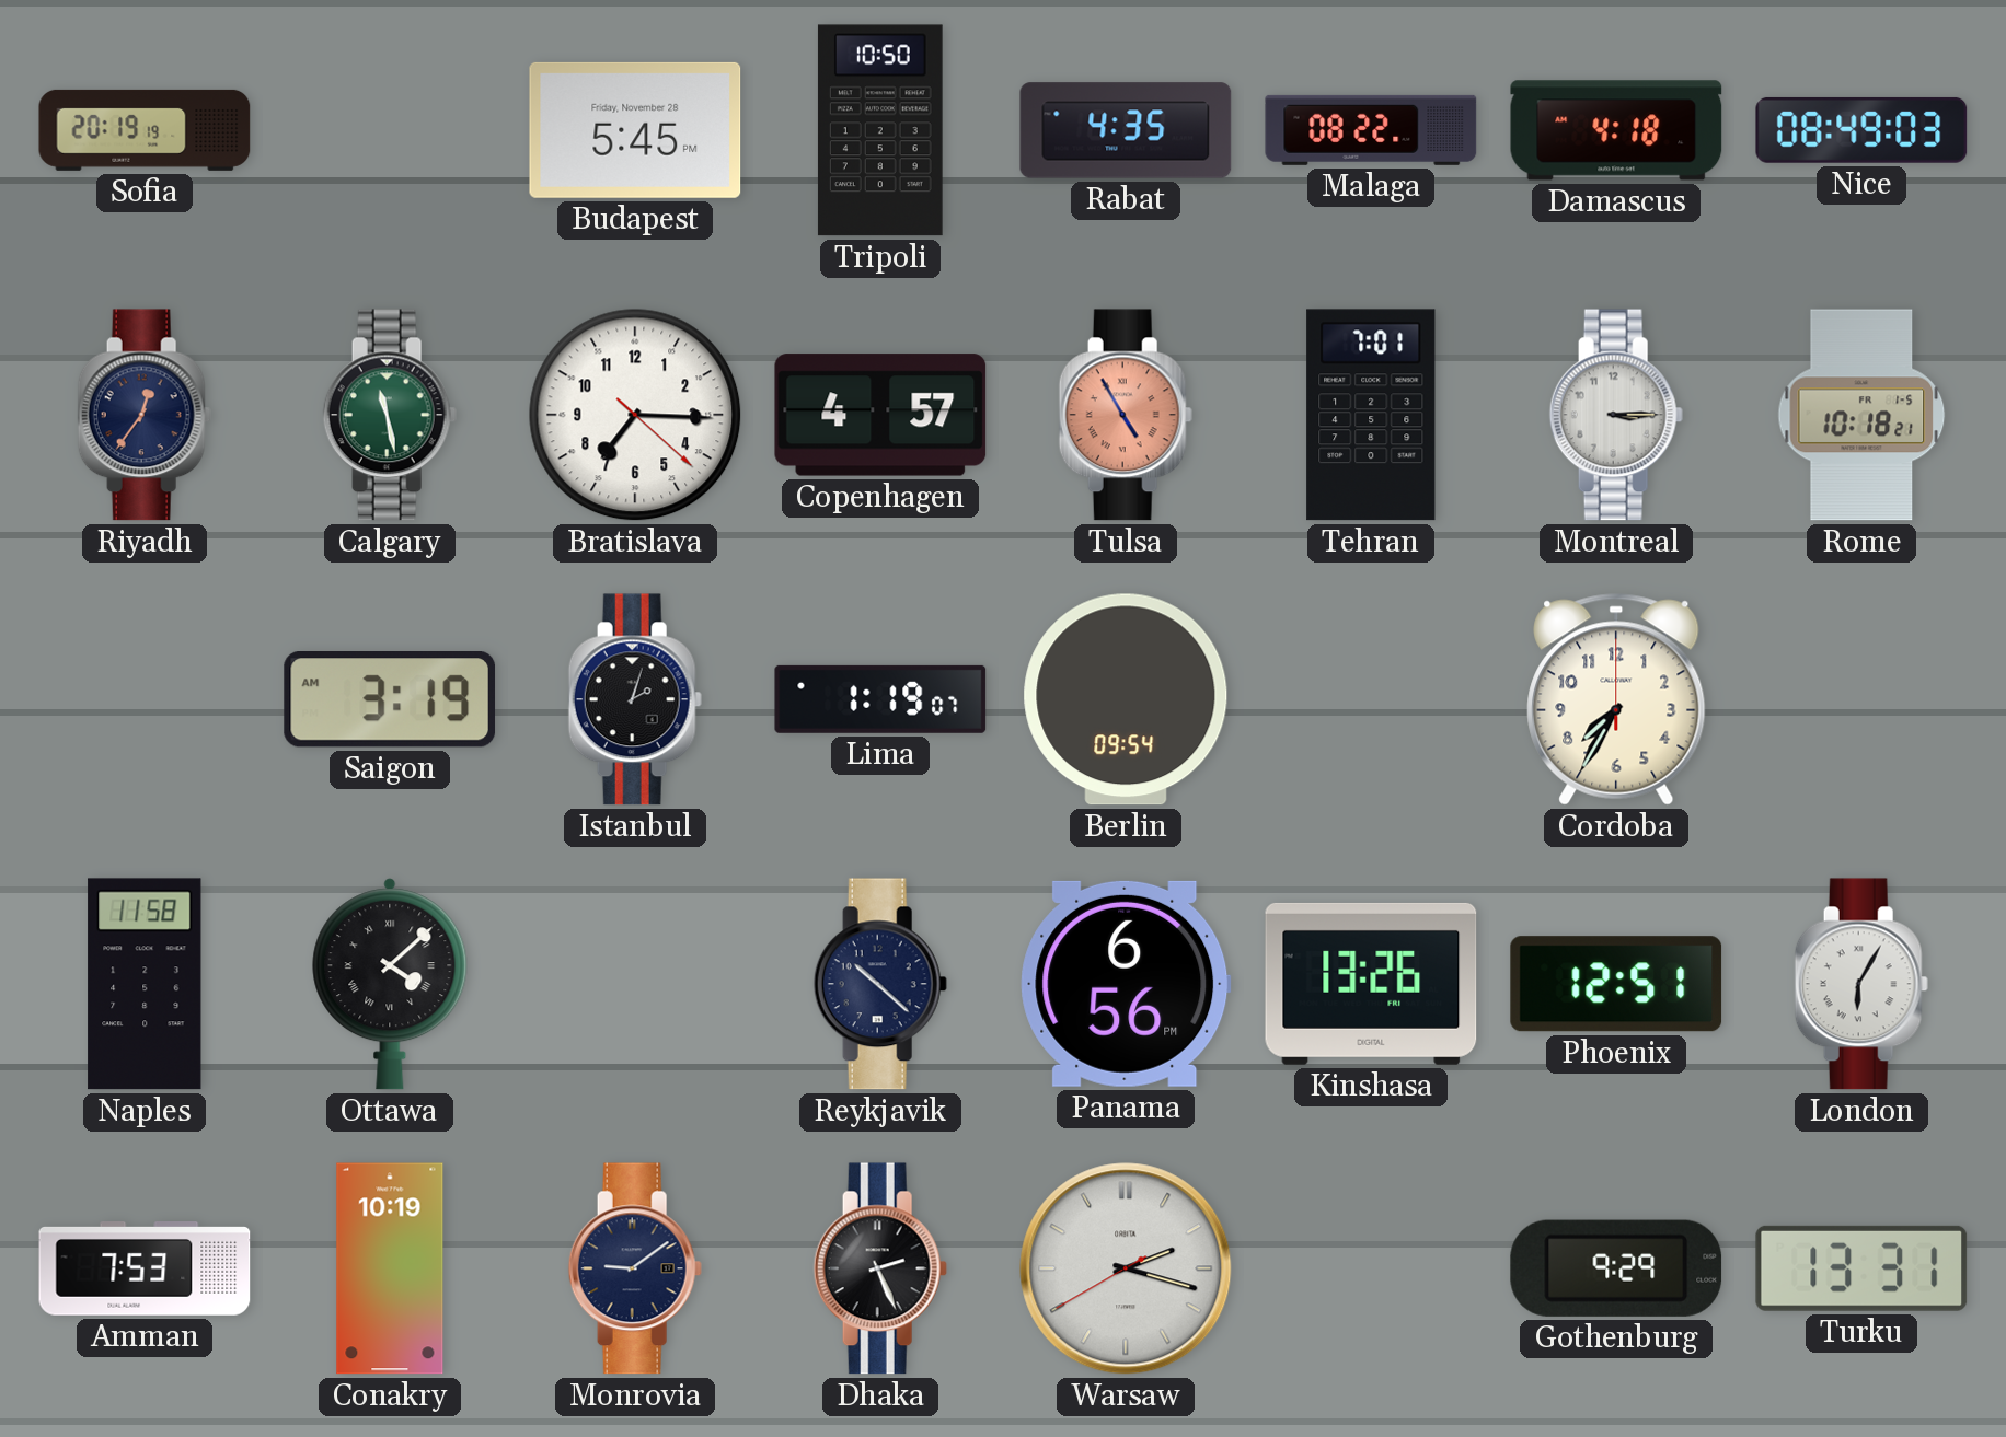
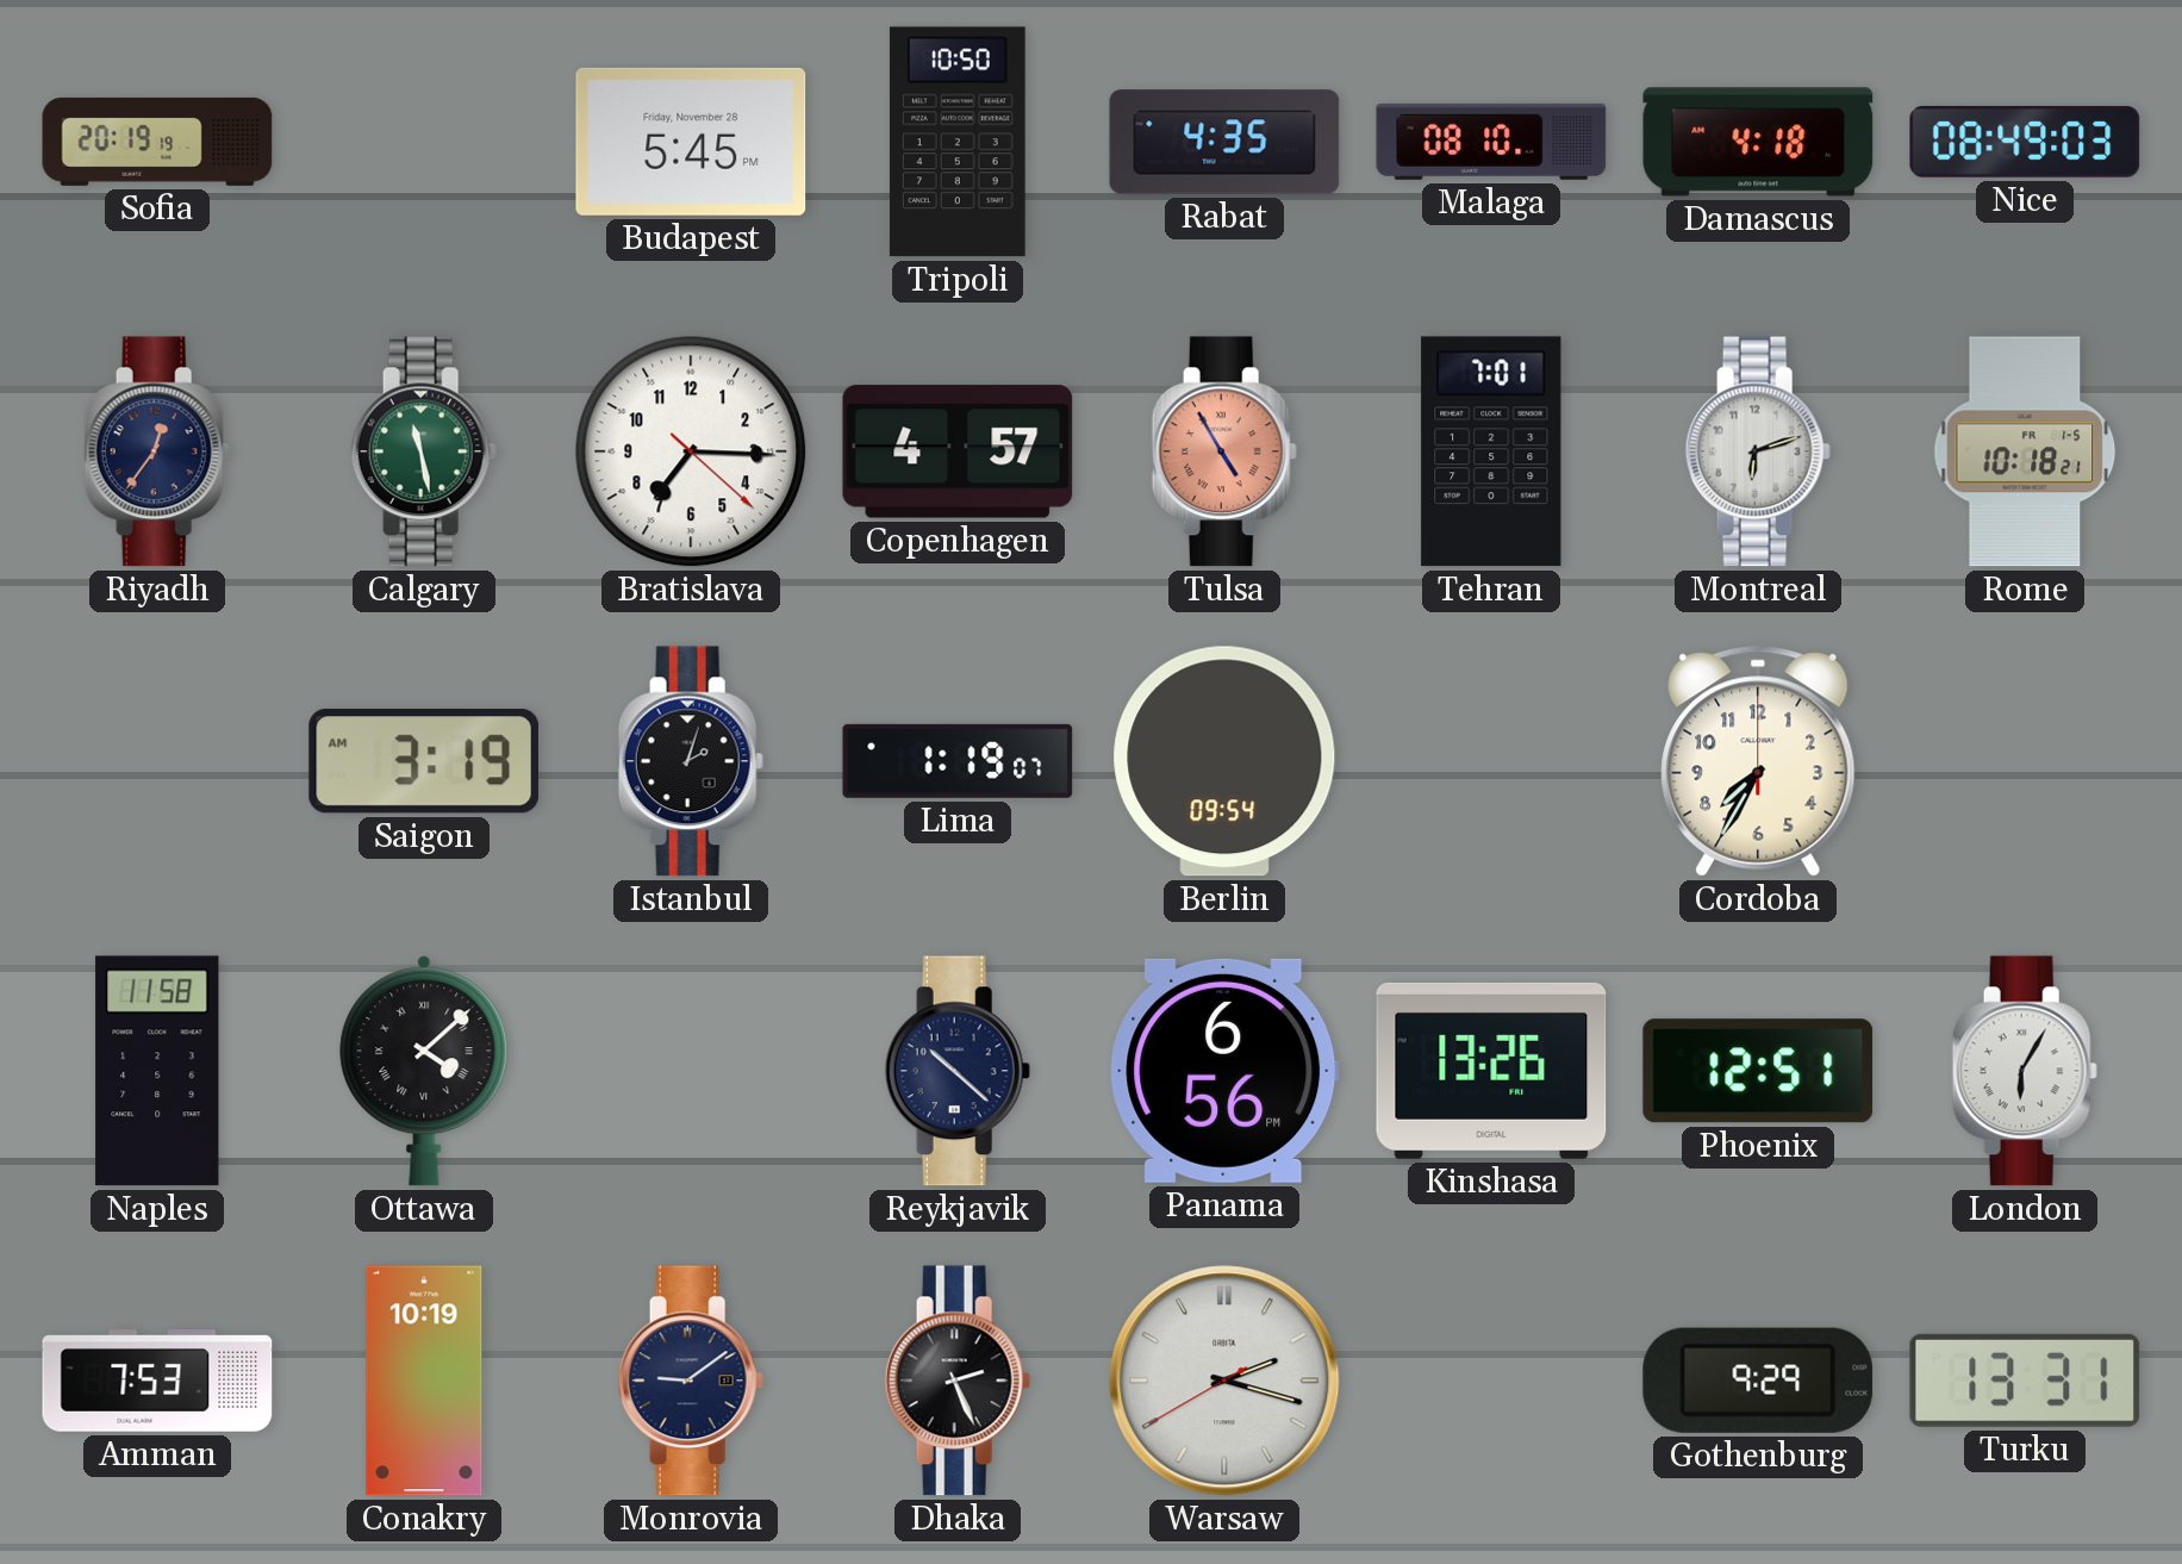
Malaga: 08:22 -> 08:10
Montreal: 3:15 -> 6:12
